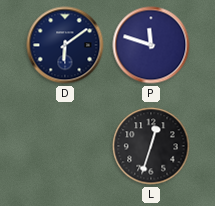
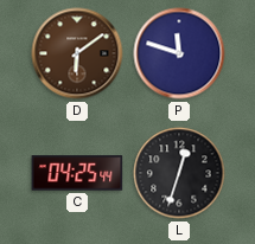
D dial: navy -> brown
C: none -> 04:25
